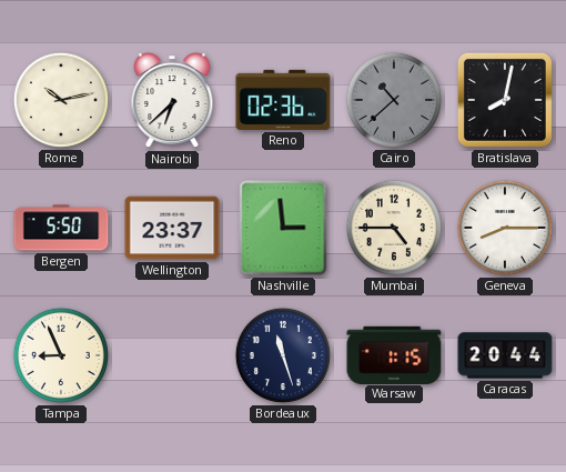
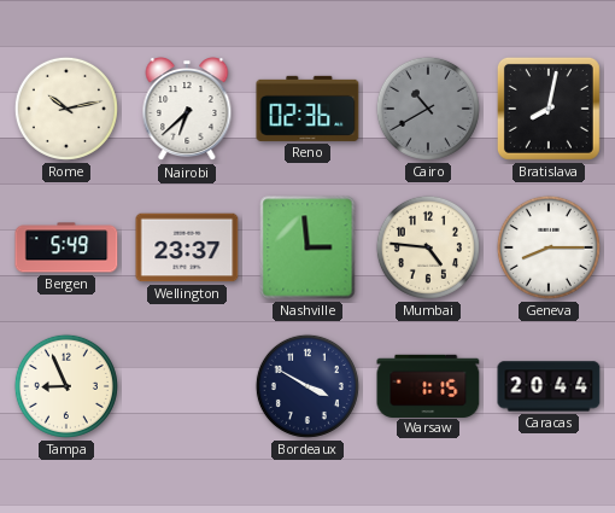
Cairo: 10:38 -> 10:40
Bergen: 5:50 -> 5:49
Mumbai: 4:45 -> 4:46
Bordeaux: 11:27 -> 3:50
